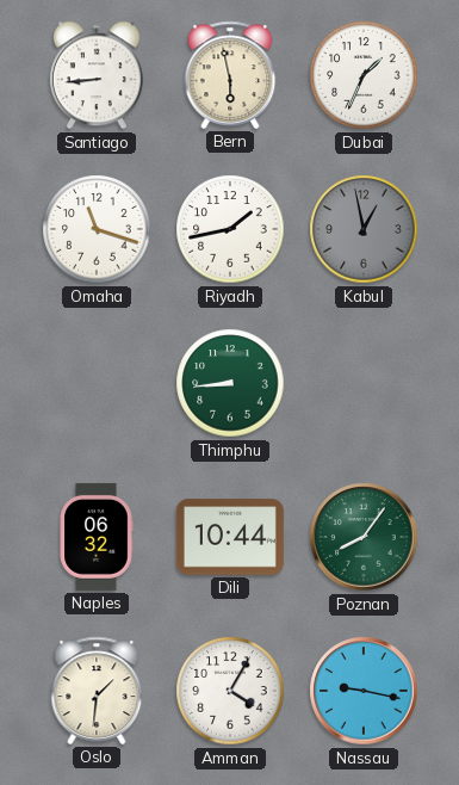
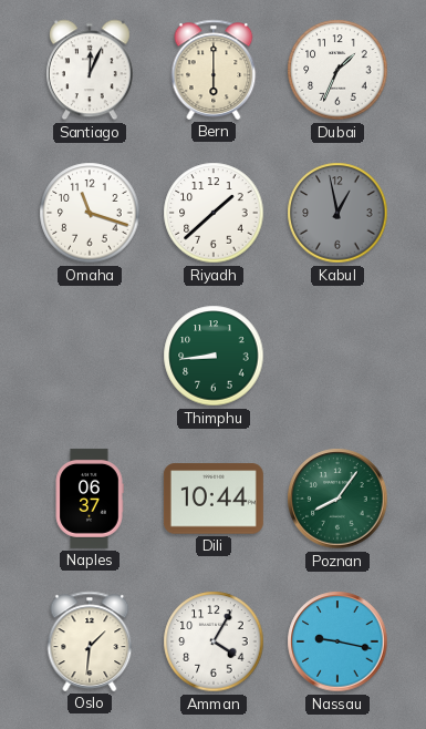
Santiago: 8:44 -> 12:04
Bern: 5:58 -> 6:00
Riyadh: 1:43 -> 1:38
Naples: 06:32 -> 06:37
